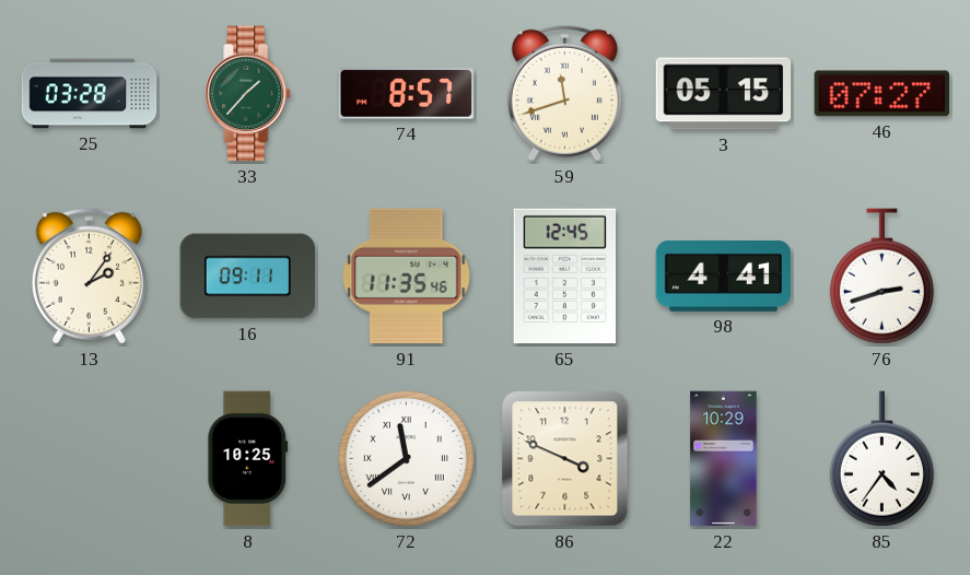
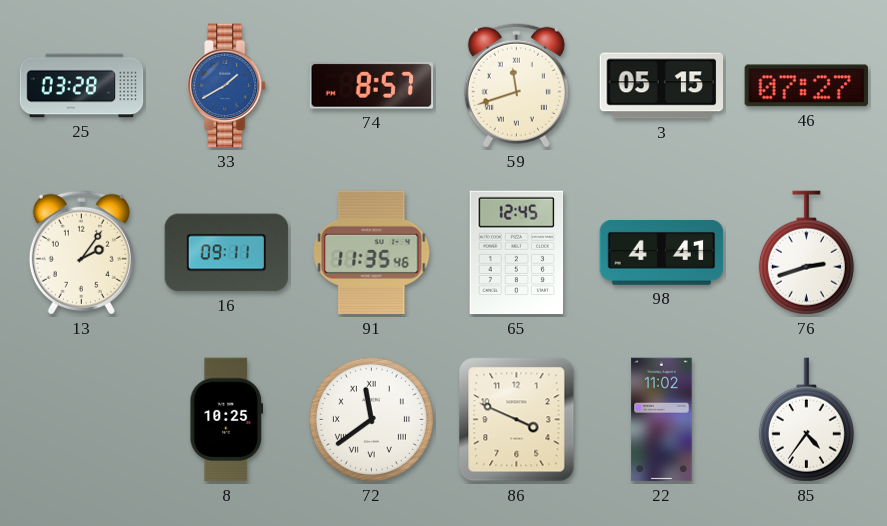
33: 1:37 -> 1:40
33 dial: green -> blue
22: 10:29 -> 11:02
